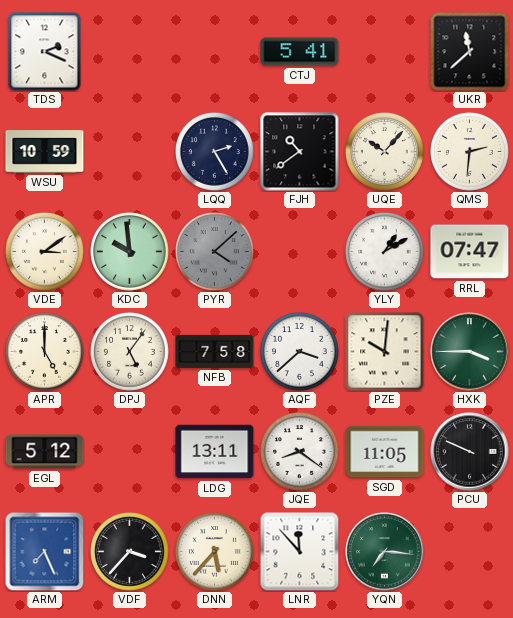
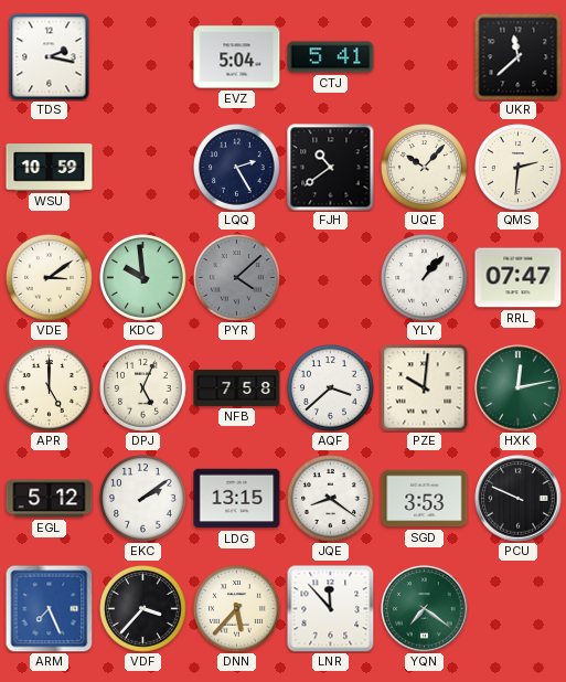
TDS: 2:19 -> 2:17
EVZ: none -> 5:04
YLY: 1:10 -> 1:07
DPJ: 5:06 -> 5:04
HXK: 3:45 -> 12:13
EKC: none -> 2:09
LDG: 13:11 -> 13:15
SGD: 11:05 -> 3:53
YQN: 7:16 -> 7:21
